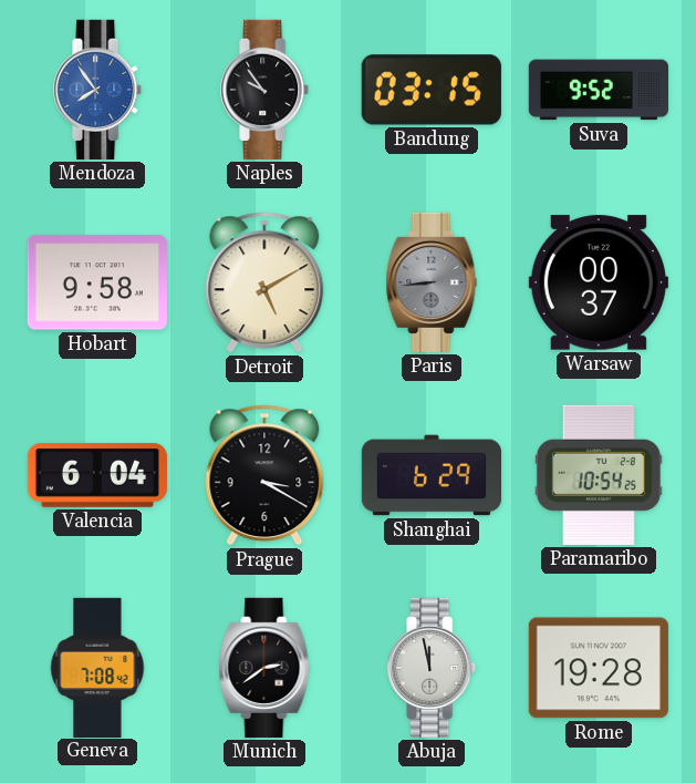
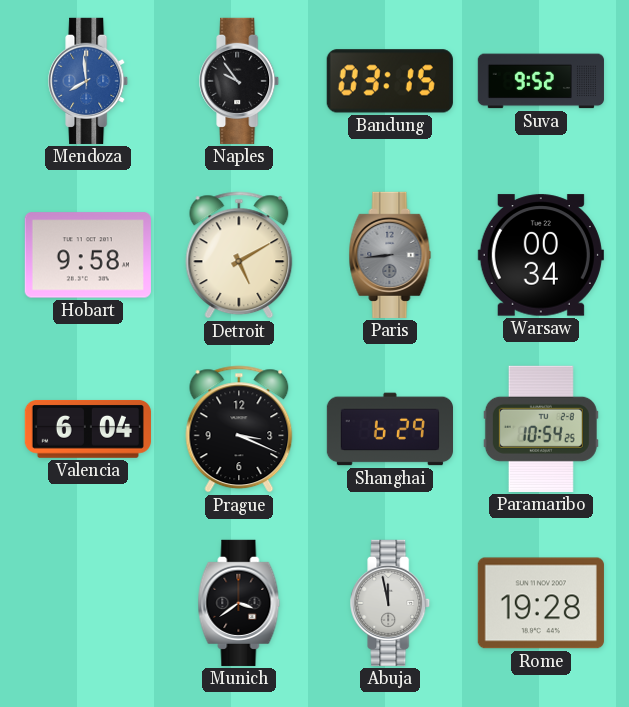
Mendoza: 7:54 -> 7:59
Warsaw: 00:37 -> 00:34
Prague: 3:20 -> 3:19
Geneva: 7:08 -> none
Munich: 2:39 -> 3:39
